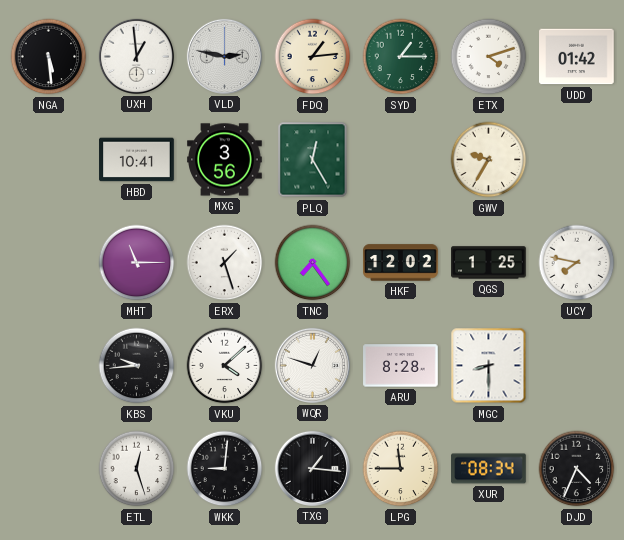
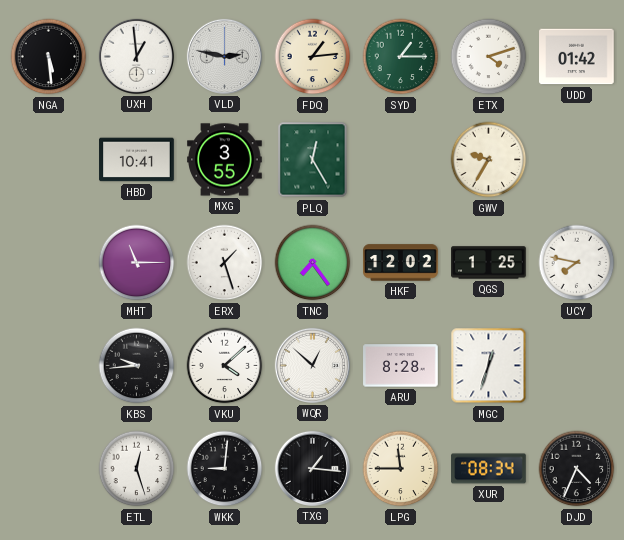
MXG: 3:56 -> 3:55
WQR: 12:48 -> 12:52
MGC: 8:30 -> 12:33
